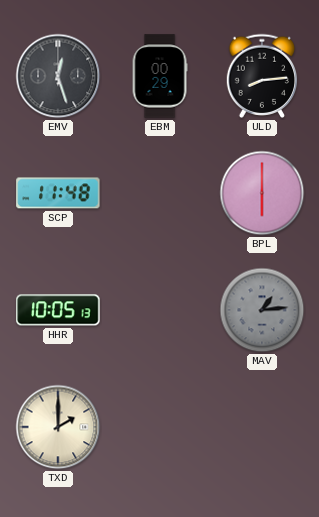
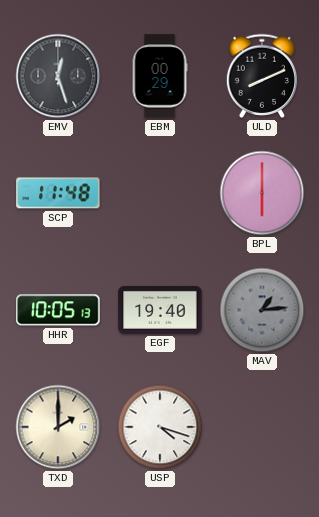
ULD: 8:14 -> 8:11
EGF: none -> 19:40
USP: none -> 4:18
